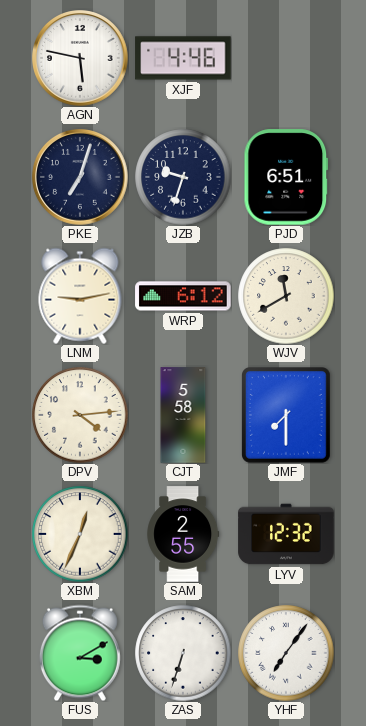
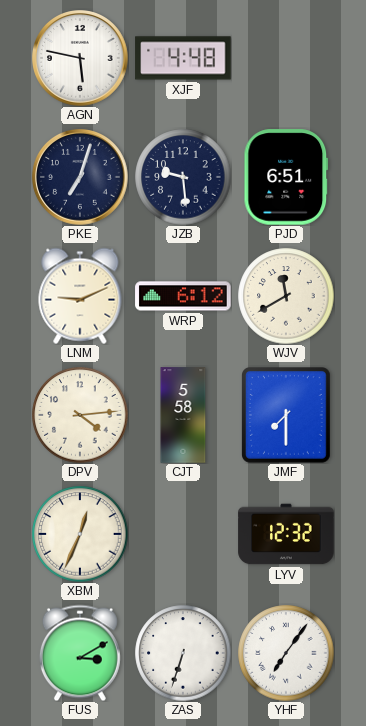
XJF: 4:46 -> 4:48
JZB: 9:33 -> 9:29
LNM: 9:13 -> 9:11
SAM: 2:55 -> none
